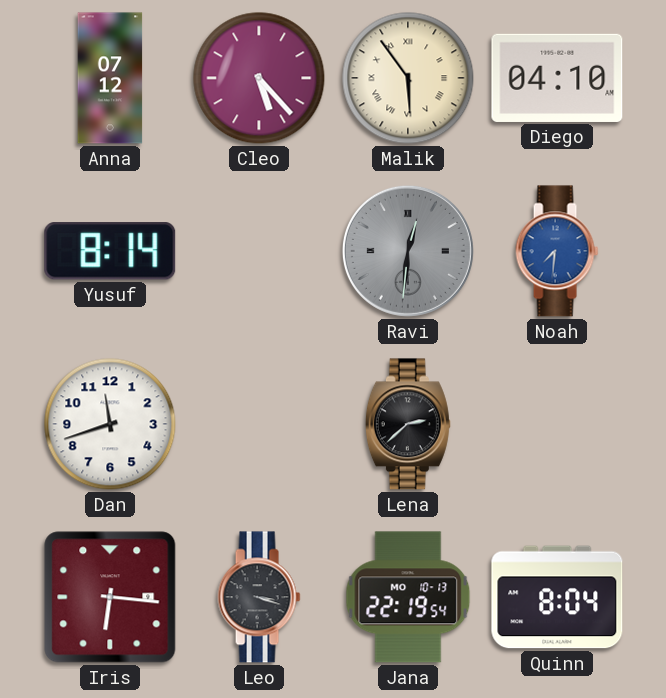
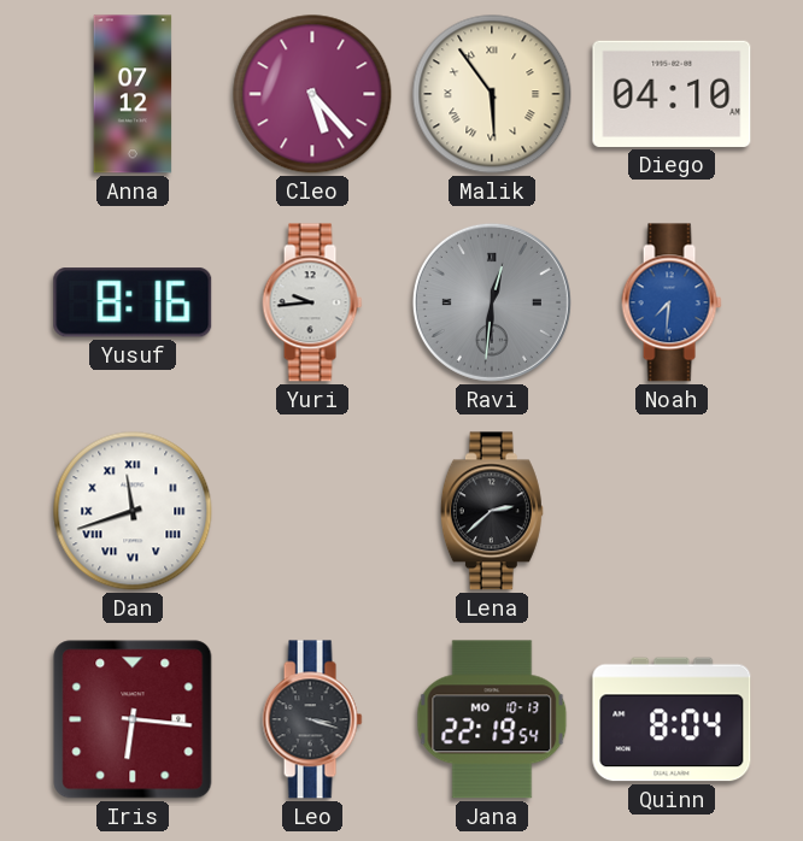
Yusuf: 8:14 -> 8:16
Yuri: none -> 9:44
Dan numerals: Arabic -> Roman
